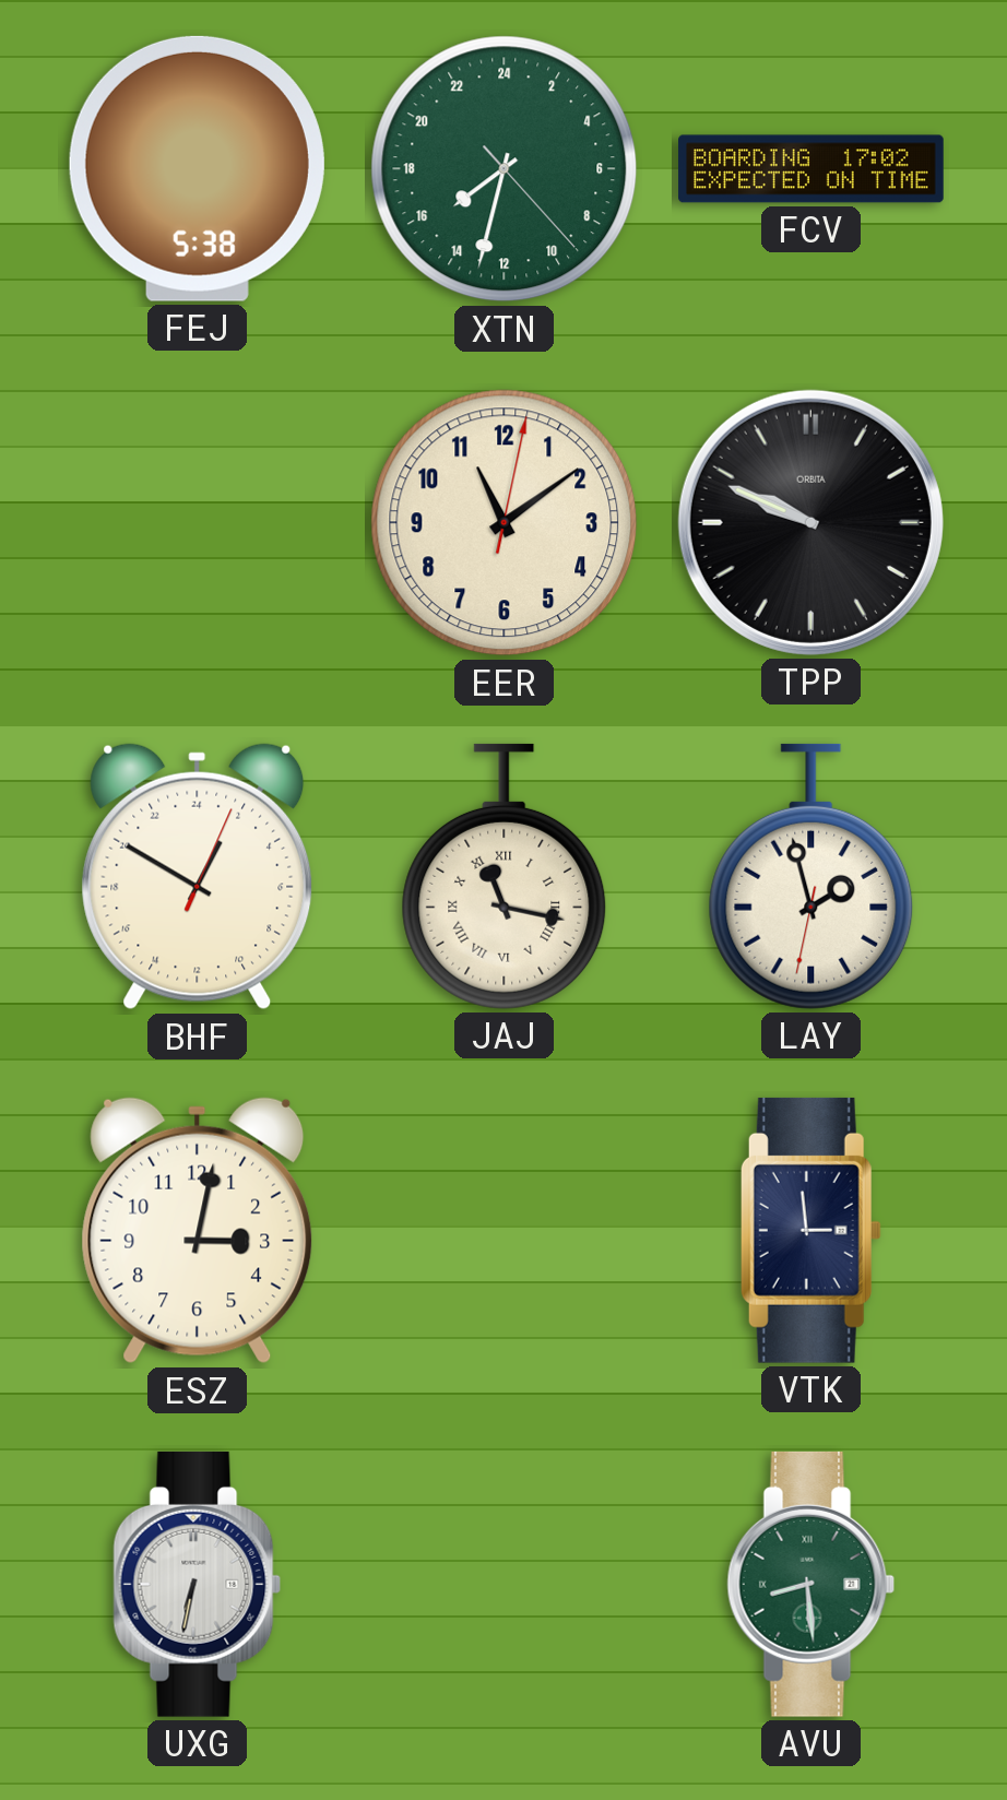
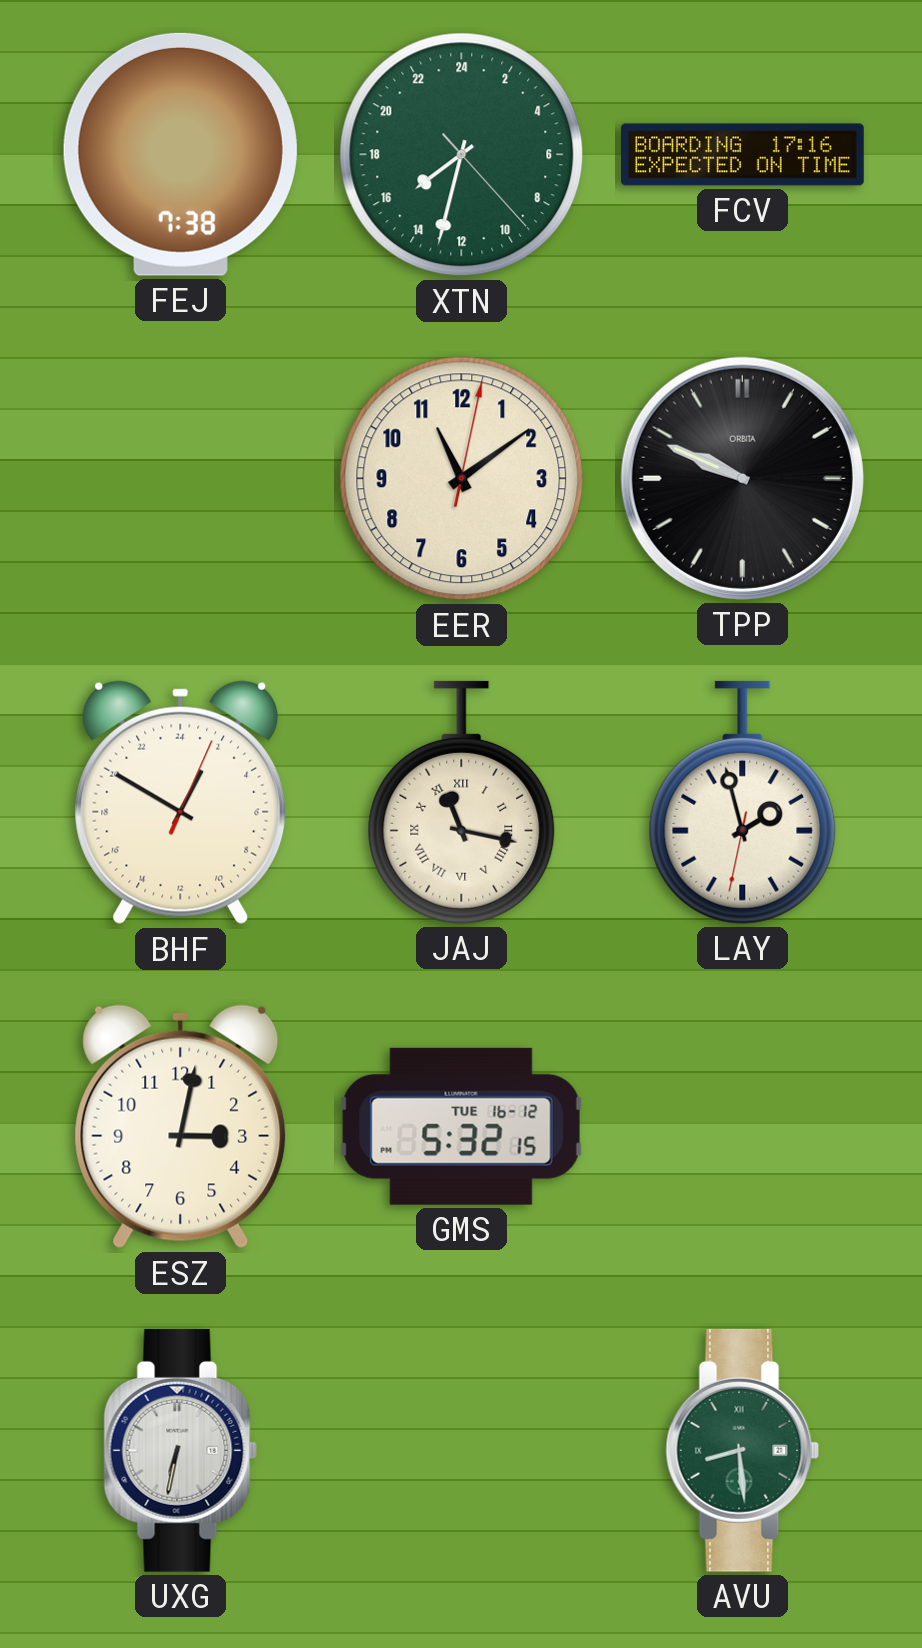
FEJ: 5:38 -> 7:38
FCV: 17:02 -> 17:16
GMS: none -> 5:32
VTK: 2:59 -> none
